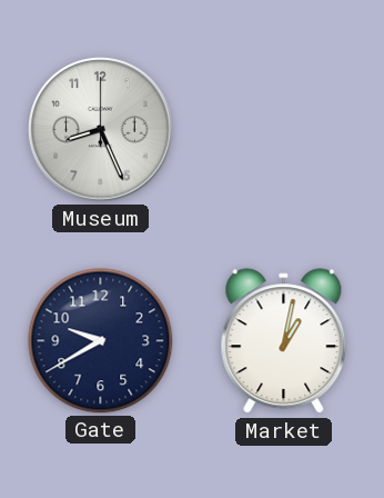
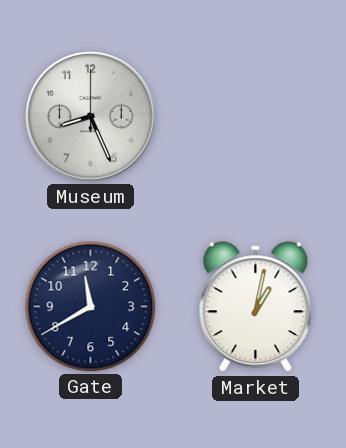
Gate: 9:40 -> 11:40
